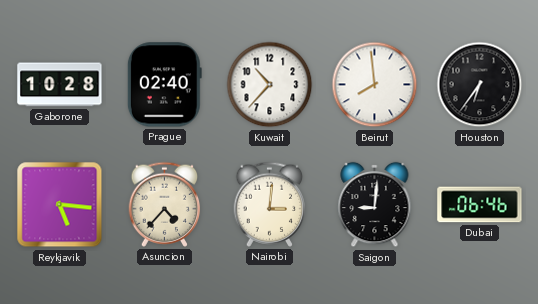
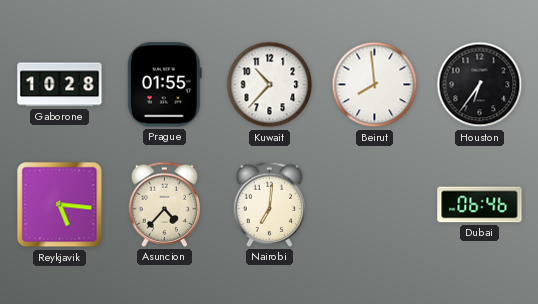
Prague: 02:40 -> 01:55
Nairobi: 3:01 -> 7:01
Saigon: 9:01 -> none
